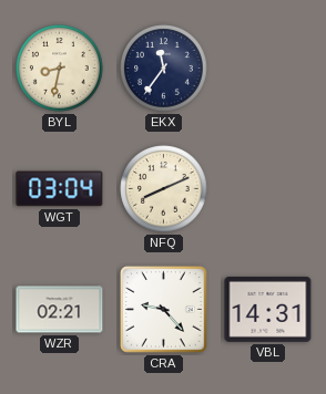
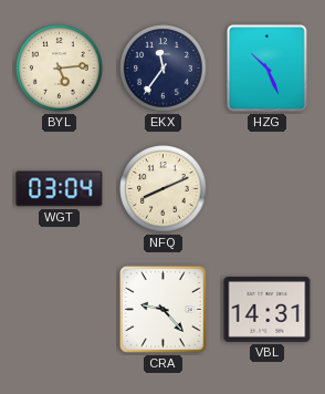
BYL: 8:32 -> 5:14
HZG: none -> 10:26
WZR: 02:21 -> none
